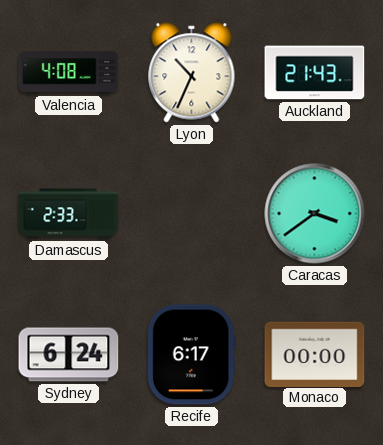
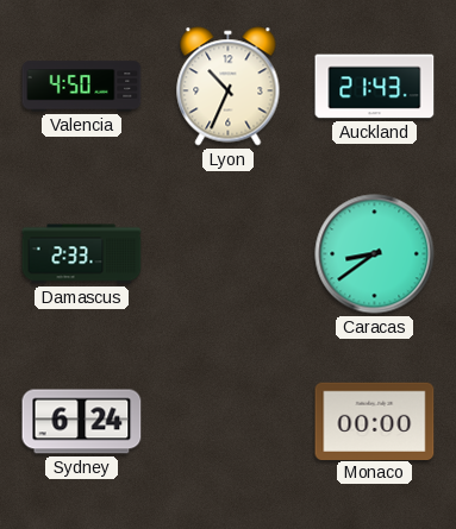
Valencia: 4:08 -> 4:50
Caracas: 3:39 -> 8:39
Recife: 6:17 -> none
